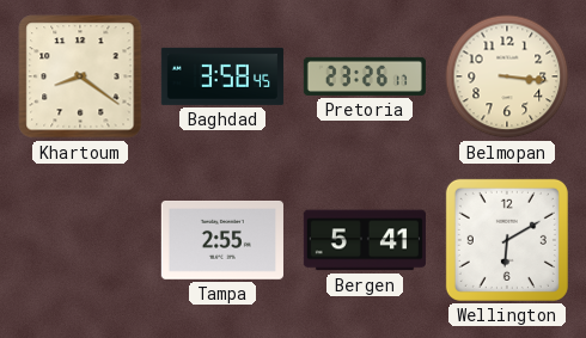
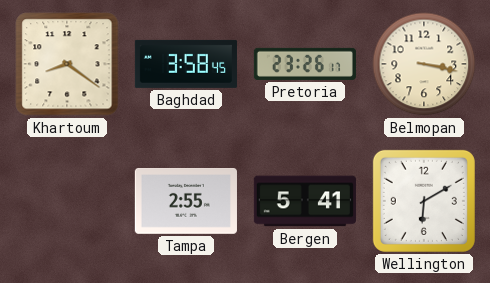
Belmopan: 3:16 -> 3:17
